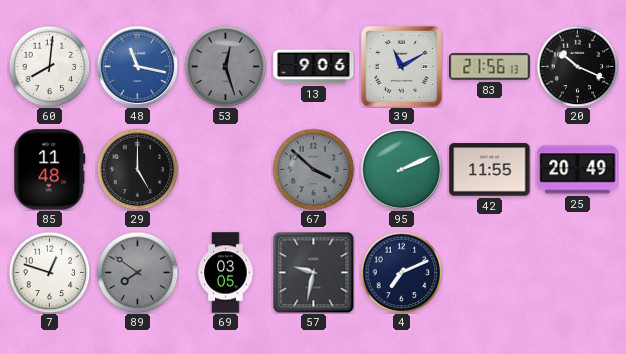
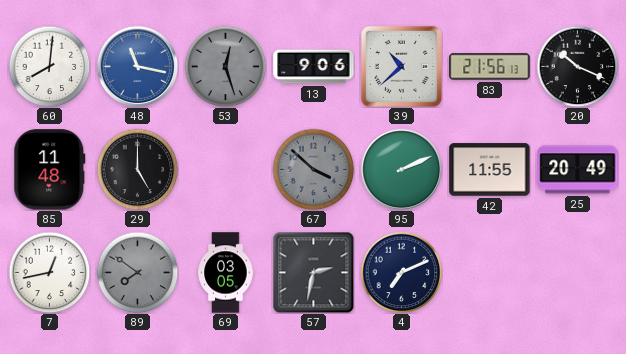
39: 11:10 -> 10:38
7: 12:48 -> 12:43
57: 9:32 -> 2:32
